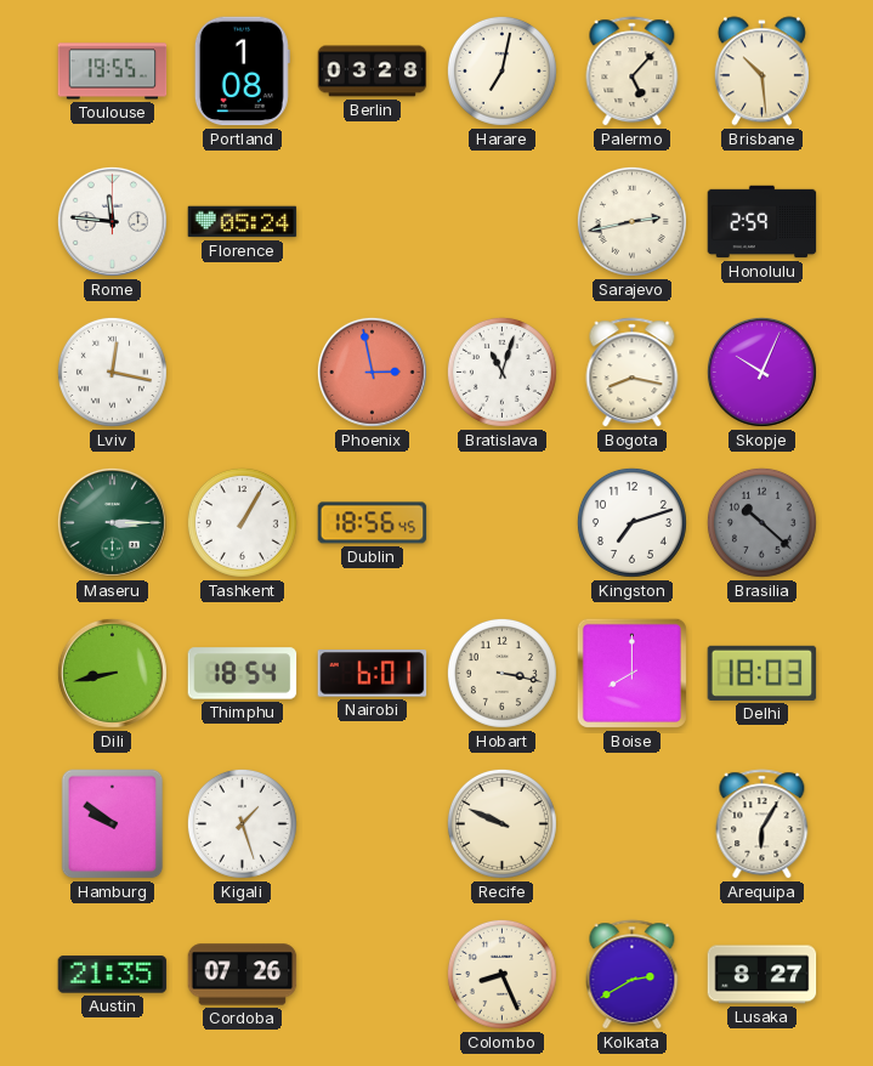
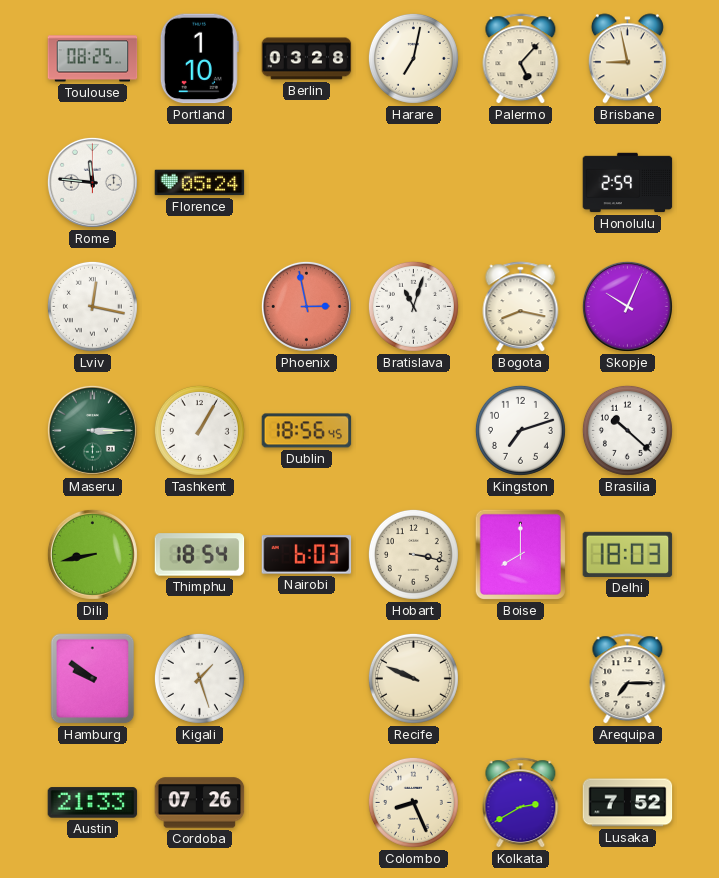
Toulouse: 19:55 -> 08:25
Portland: 1:08 -> 1:10
Brisbane: 10:29 -> 8:58
Sarajevo: 2:43 -> none
Brasilia dial: grey -> white
Nairobi: 6:01 -> 6:03
Arequipa: 6:05 -> 7:15
Austin: 21:35 -> 21:33
Lusaka: 8:27 -> 7:52
